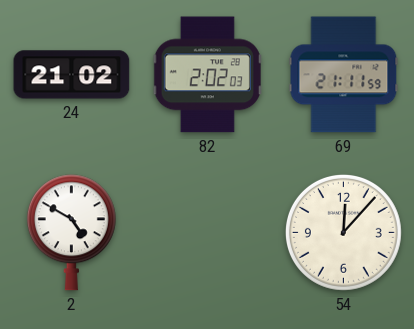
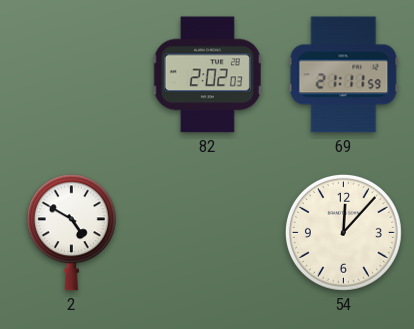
24: 21:02 -> none
